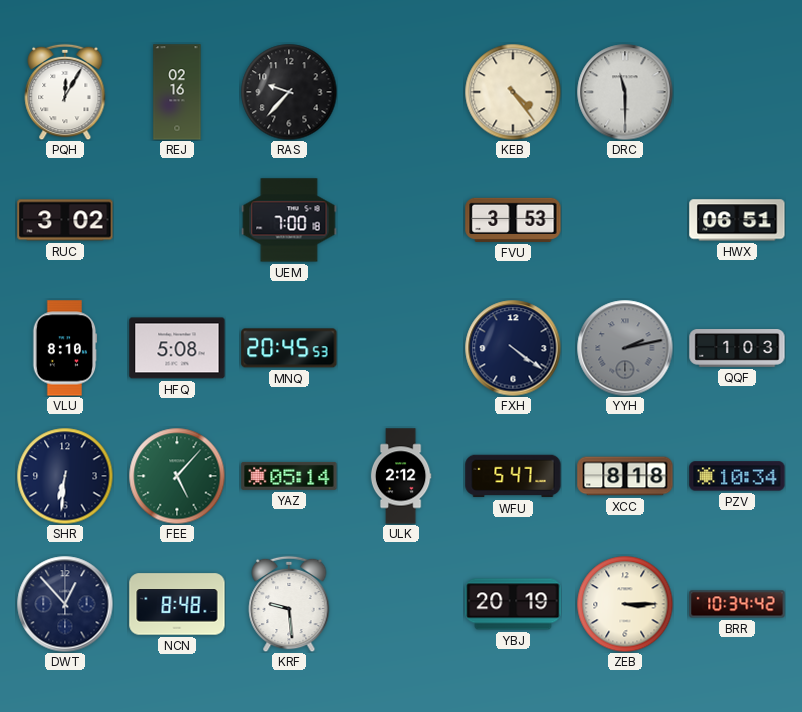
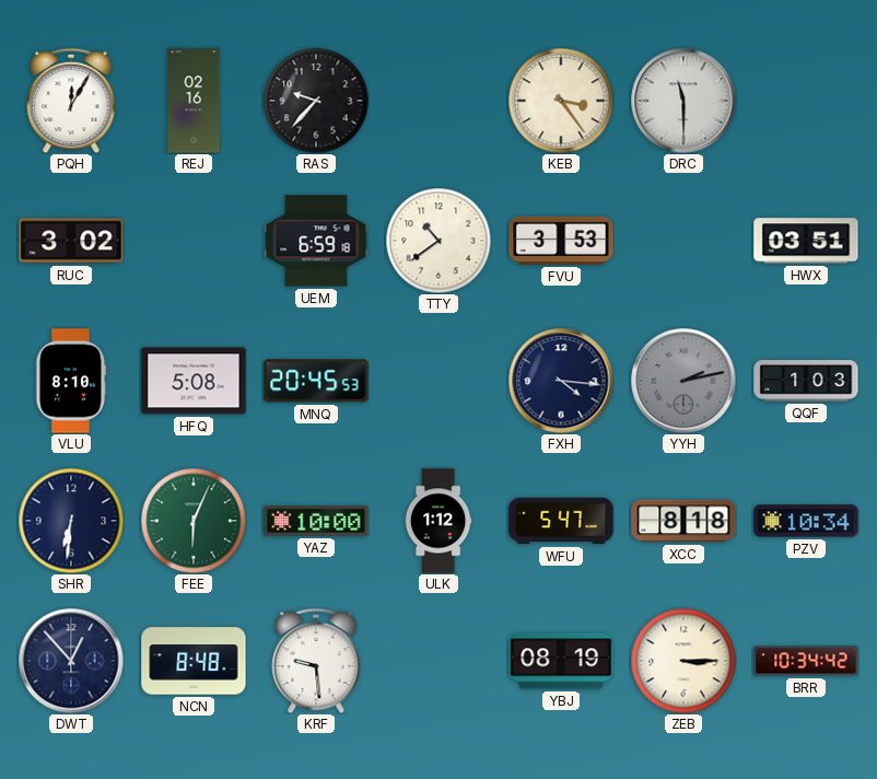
KEB: 4:24 -> 3:24
UEM: 7:00 -> 6:59
TTY: none -> 10:39
HWX: 06:51 -> 03:51
FXH: 4:21 -> 4:16
FEE: 5:07 -> 6:04
YAZ: 05:14 -> 10:00
ULK: 2:12 -> 1:12
YBJ: 20:19 -> 08:19
